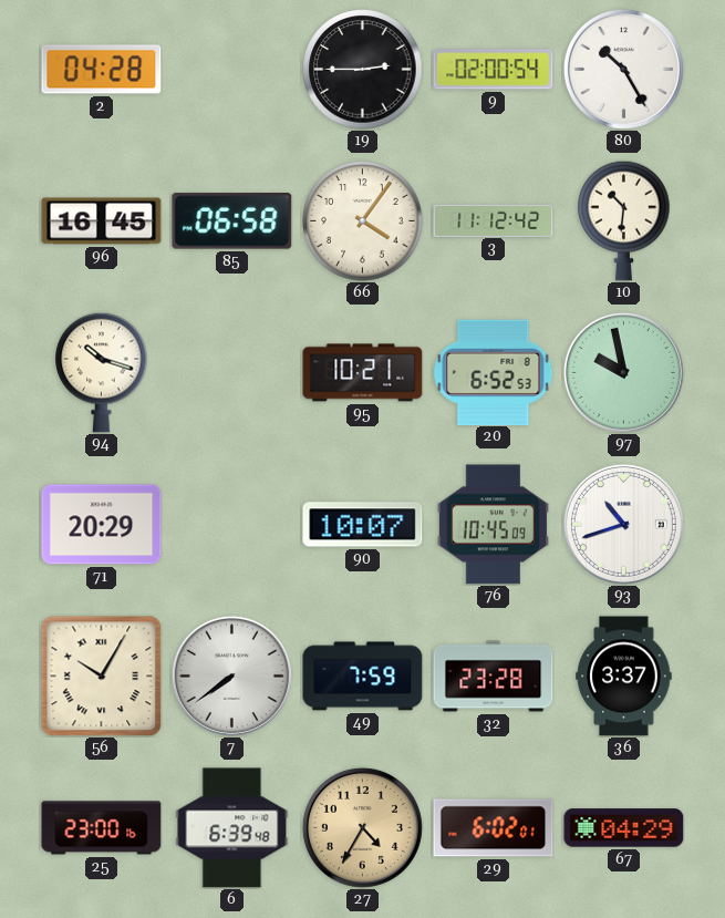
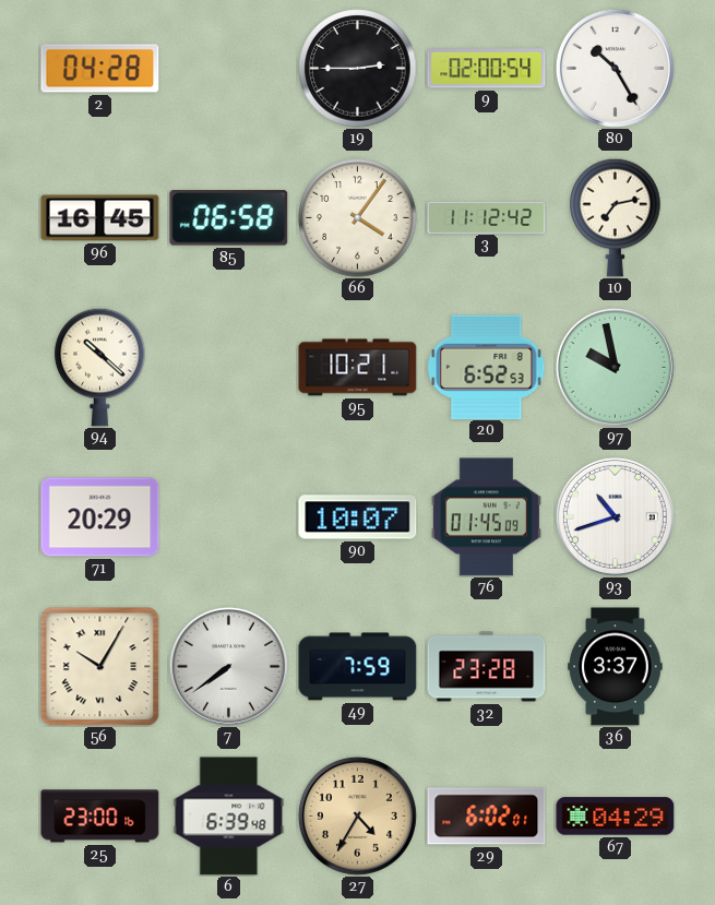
10: 10:31 -> 7:13
94: 10:18 -> 10:22
76: 10:45 -> 01:45
